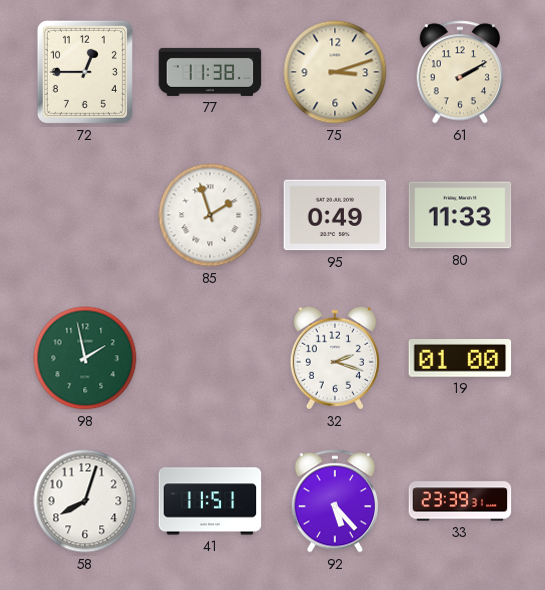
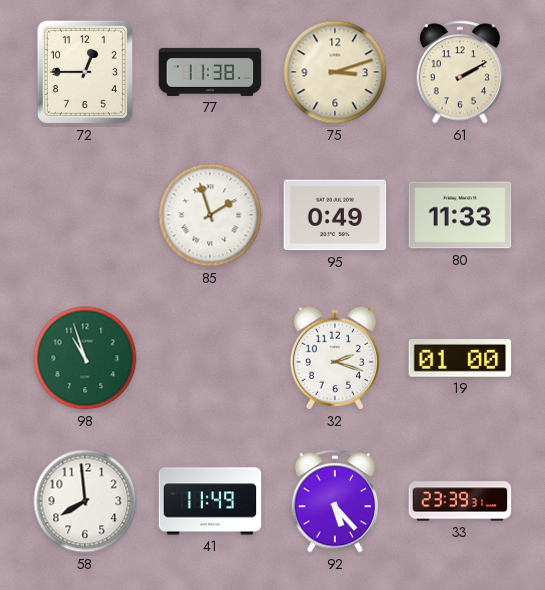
98: 1:58 -> 10:57
58: 8:03 -> 7:59
41: 11:51 -> 11:49
